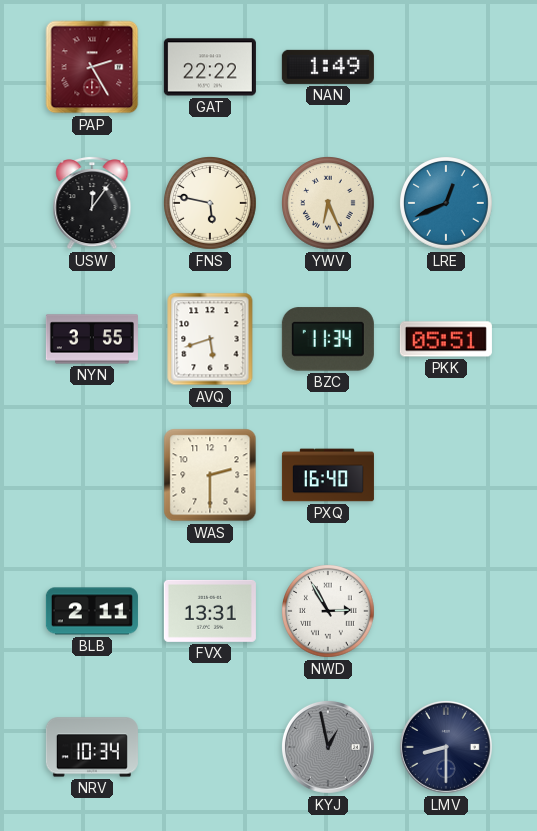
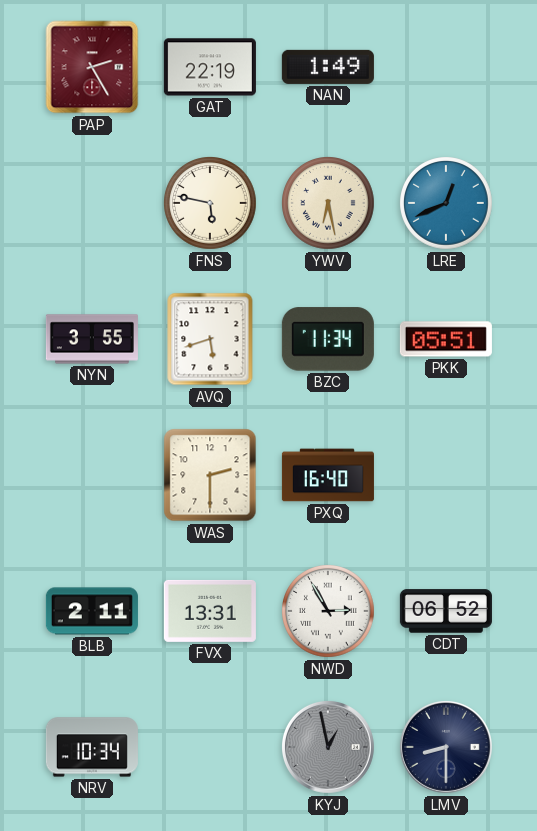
GAT: 22:22 -> 22:19
USW: 12:06 -> none
YWV: 6:26 -> 6:28
CDT: none -> 06:52
